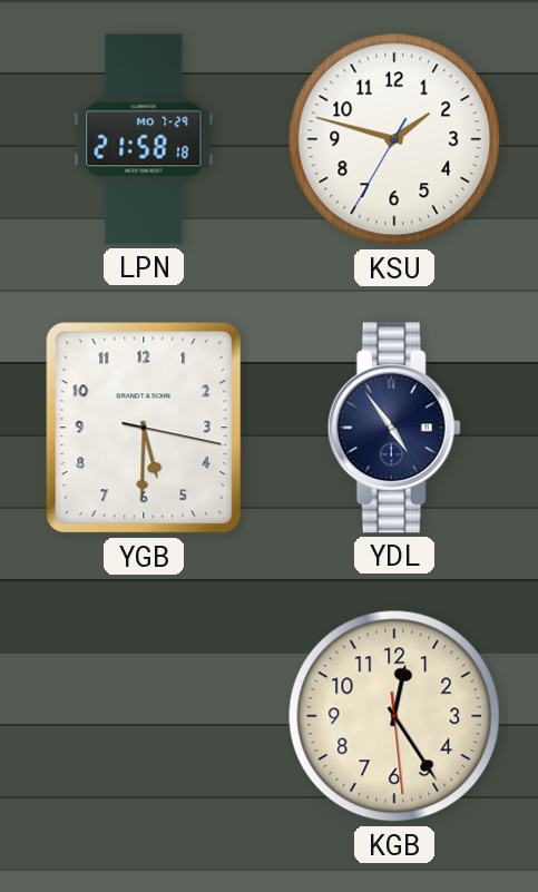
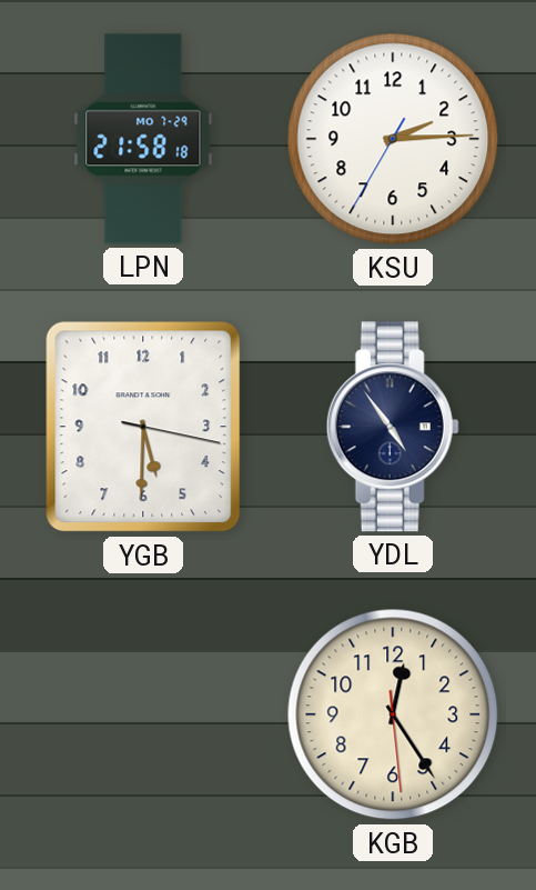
KSU: 1:47 -> 2:14
